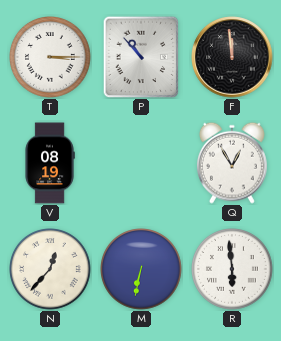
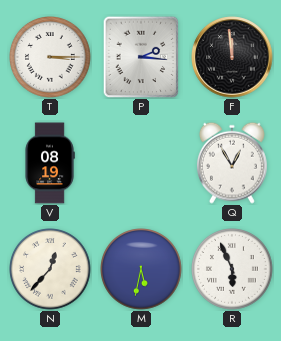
P: 10:53 -> 2:16
M: 6:32 -> 5:32
R: 5:59 -> 5:56
